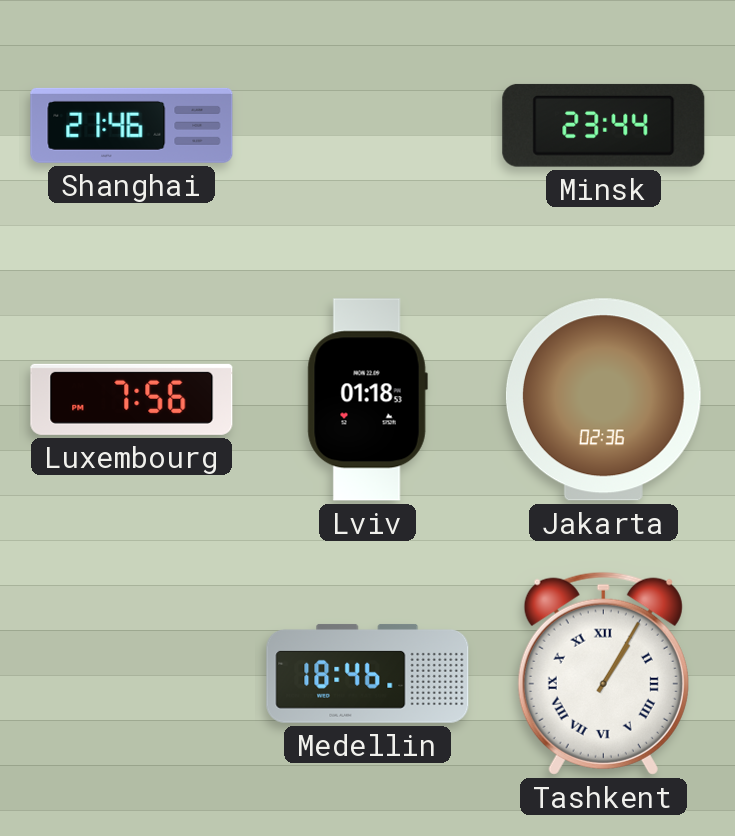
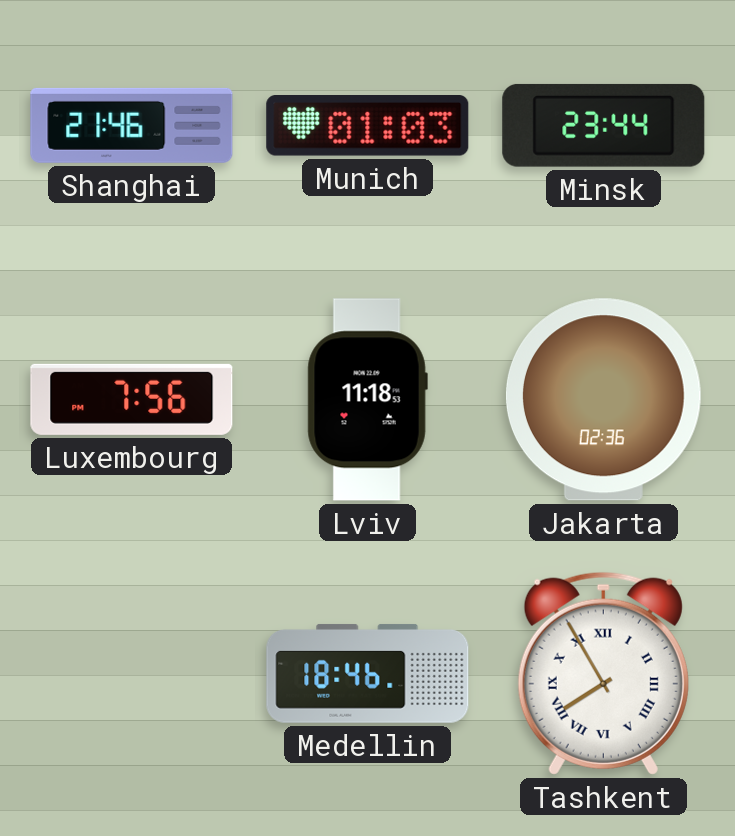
Munich: none -> 01:03
Lviv: 01:18 -> 11:18
Tashkent: 1:05 -> 7:55
